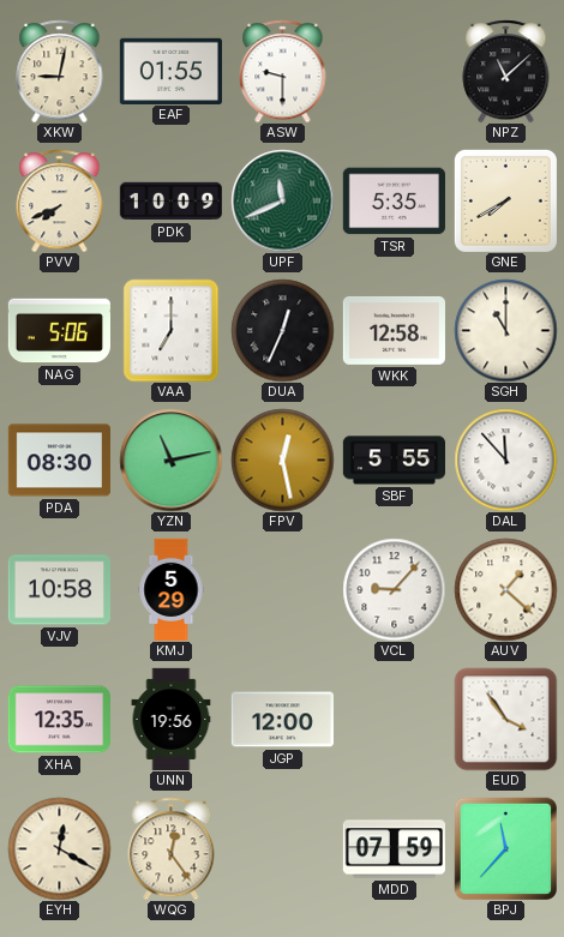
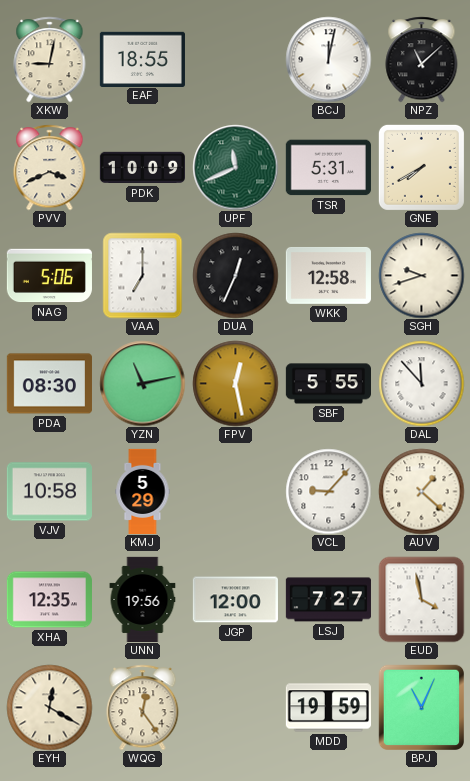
EAF: 01:55 -> 18:55
ASW: 9:30 -> none
BCJ: none -> 12:02
PVV: 7:41 -> 3:41
TSR: 5:35 -> 5:31
SGH: 11:00 -> 9:42
LSJ: none -> 7:27
EUD: 3:54 -> 3:58
MDD: 07:59 -> 19:59
BPJ: 11:37 -> 11:04
